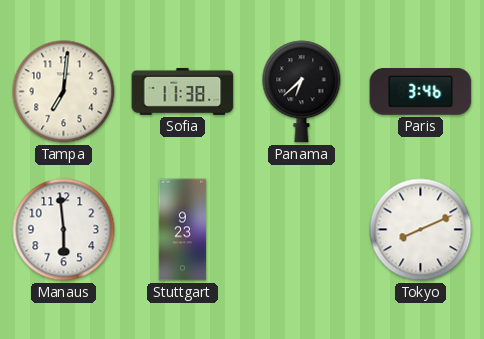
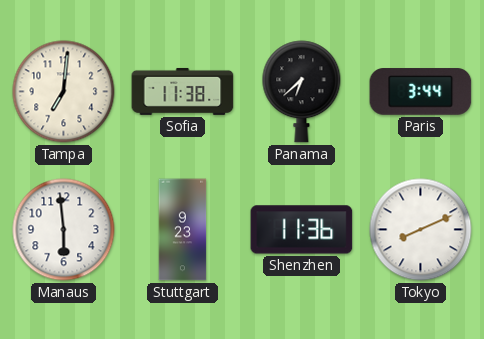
Paris: 3:46 -> 3:44
Shenzhen: none -> 11:36
